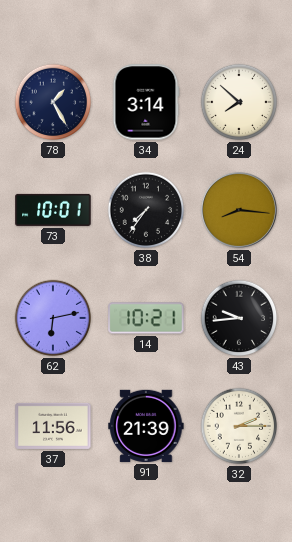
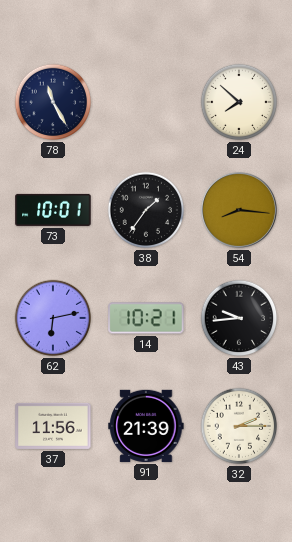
78: 1:25 -> 11:25
34: 3:14 -> none
38: 7:36 -> 1:36
